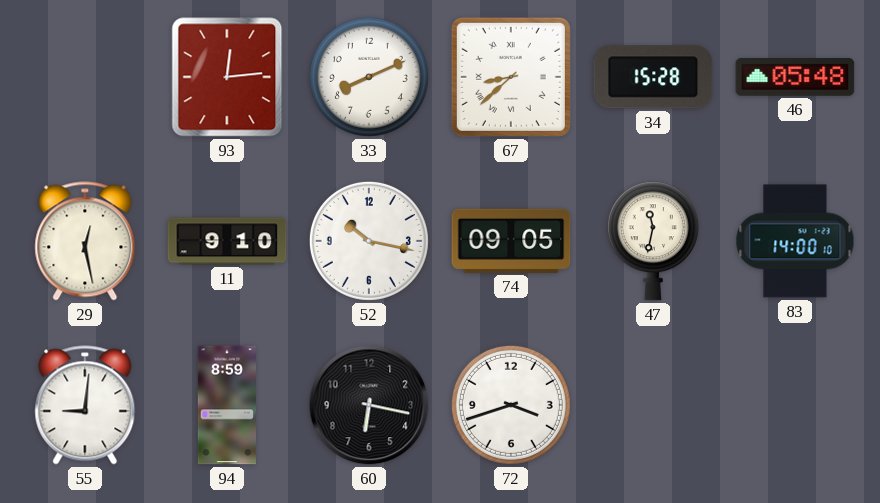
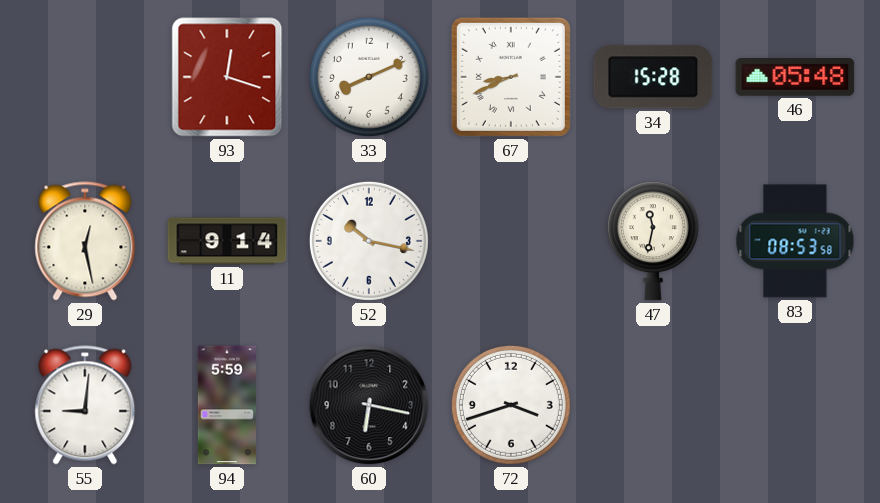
93: 12:14 -> 12:18
67: 8:38 -> 8:41
11: 9:10 -> 9:14
74: 09:05 -> none
83: 14:00 -> 08:53
94: 8:59 -> 5:59
